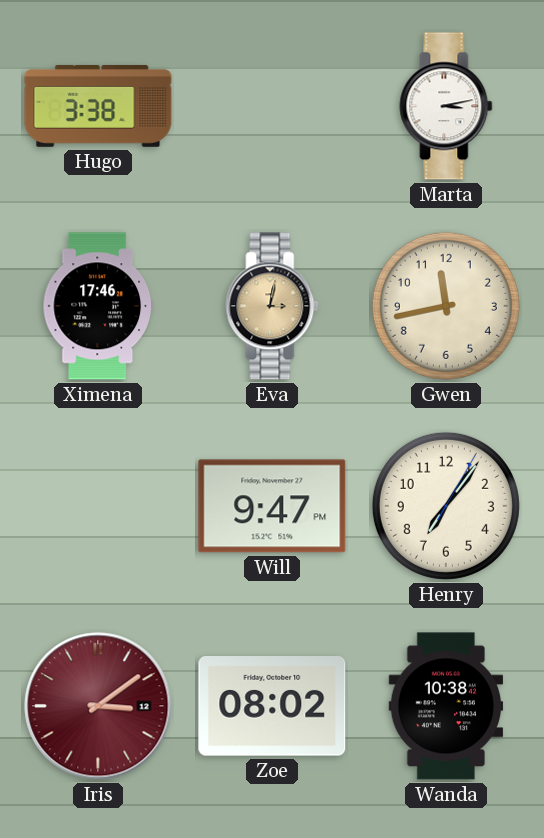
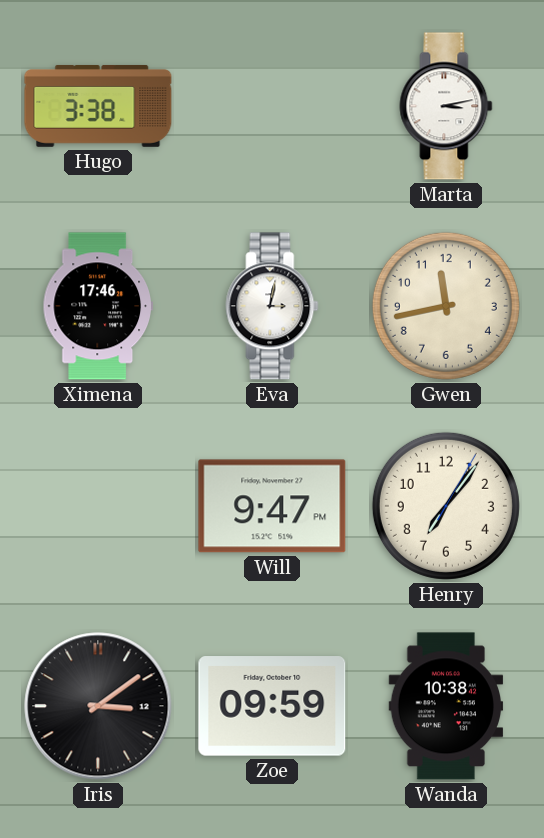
Eva dial: champagne -> white
Iris dial: burgundy -> black
Zoe: 08:02 -> 09:59
